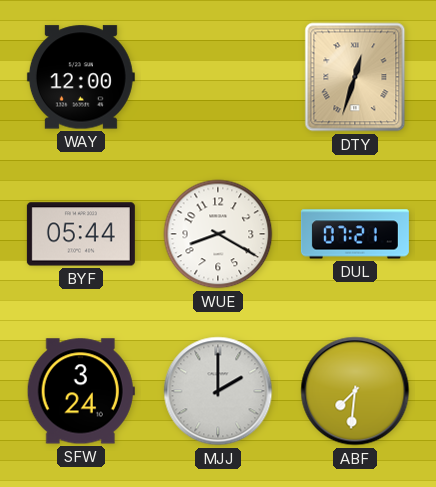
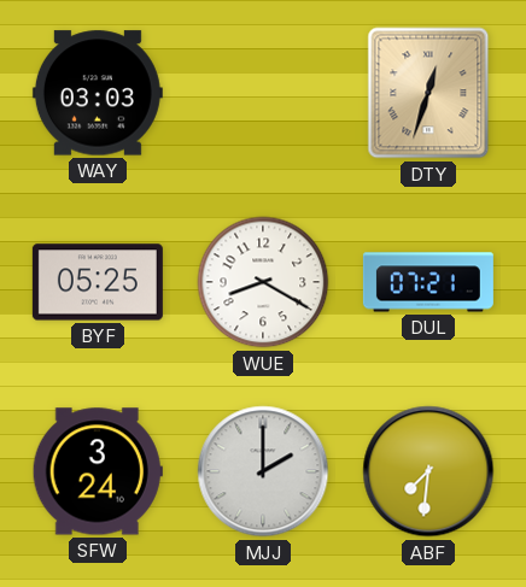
WAY: 12:00 -> 03:03
BYF: 05:44 -> 05:25
